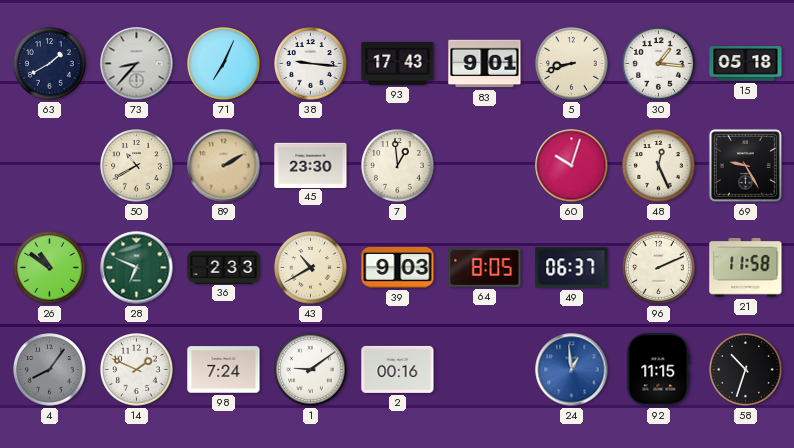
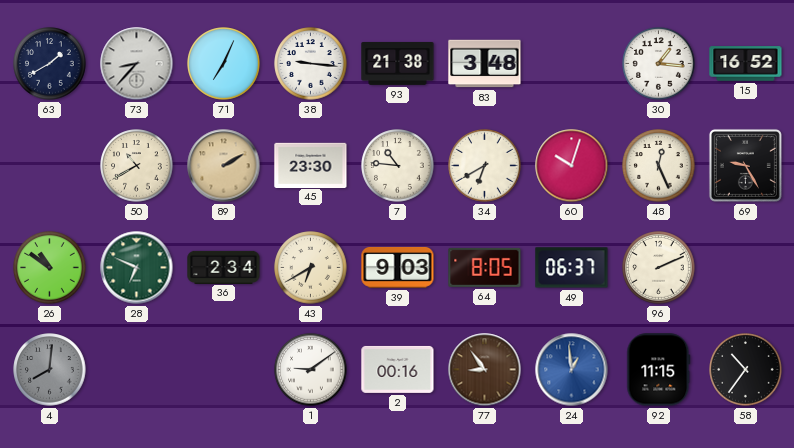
93: 17:43 -> 21:38
83: 9:01 -> 3:48
5: 8:42 -> none
15: 05:18 -> 16:52
7: 12:59 -> 10:46
34: none -> 6:40
36: 2:33 -> 2:34
43: 10:40 -> 6:40
21: 11:58 -> none
4: 8:06 -> 8:01
14: 1:49 -> none
98: 7:24 -> none
77: none -> 8:54
58: 10:33 -> 10:36
